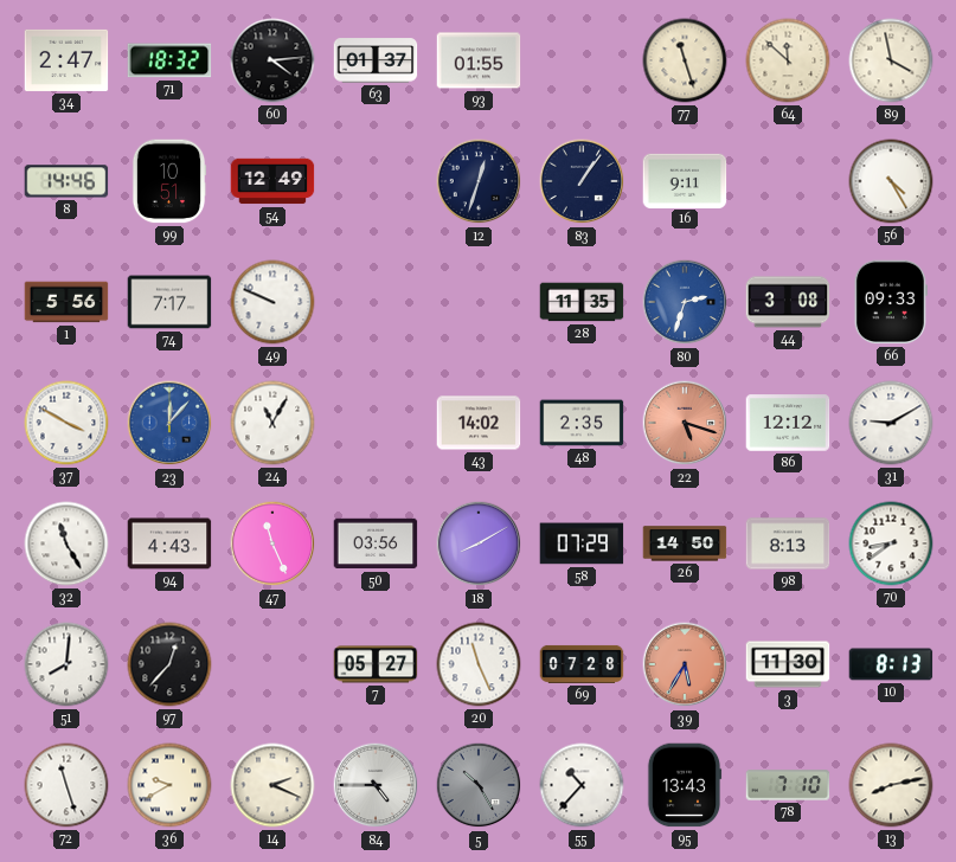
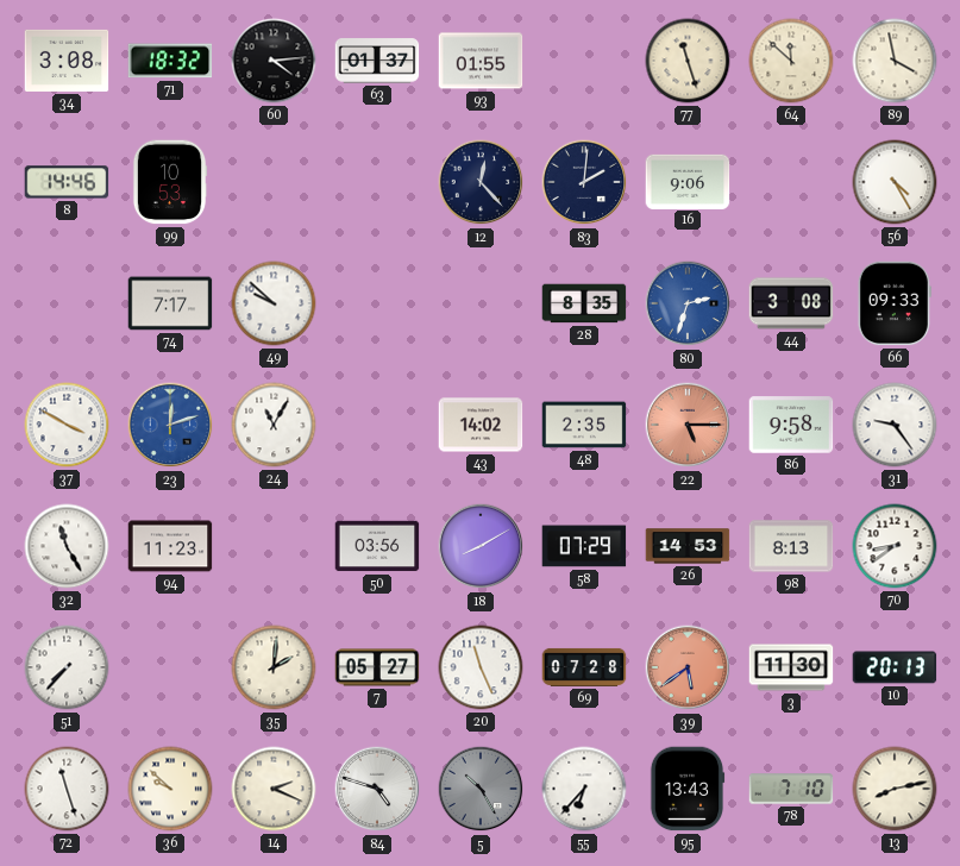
34: 2:47 -> 3:08
99: 10:51 -> 10:53
54: 12:49 -> none
12: 12:33 -> 12:23
83: 1:06 -> 2:01
16: 9:11 -> 9:06
1: 5:56 -> none
49: 9:49 -> 9:52
28: 11:35 -> 8:35
23: 12:07 -> 12:12
22: 5:18 -> 5:15
86: 12:12 -> 9:58
31: 9:10 -> 9:24
94: 4:43 -> 11:23
47: 11:26 -> none
26: 14:50 -> 14:53
51: 8:01 -> 7:37
97: 12:37 -> none
35: none -> 2:01
39: 5:35 -> 5:39
10: 8:13 -> 20:13
36: 9:40 -> 9:52
84: 4:45 -> 4:48
55: 10:37 -> 6:37
